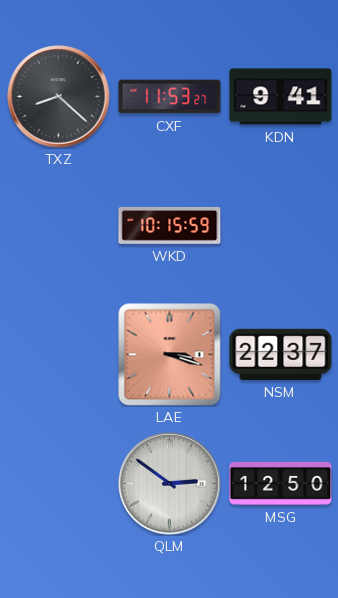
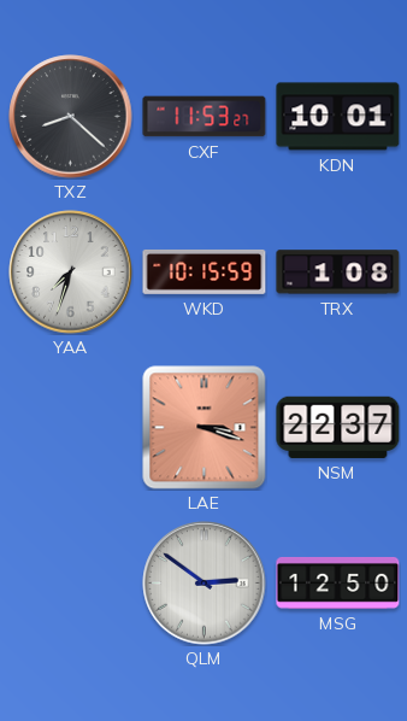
KDN: 9:41 -> 10:01
YAA: none -> 7:33
TRX: none -> 1:08
